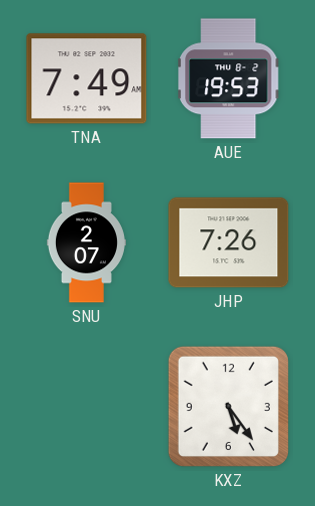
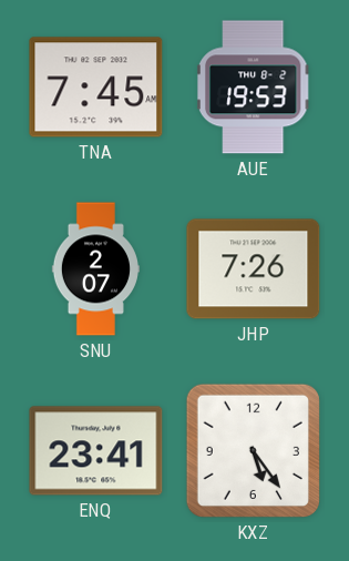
TNA: 7:49 -> 7:45
ENQ: none -> 23:41
